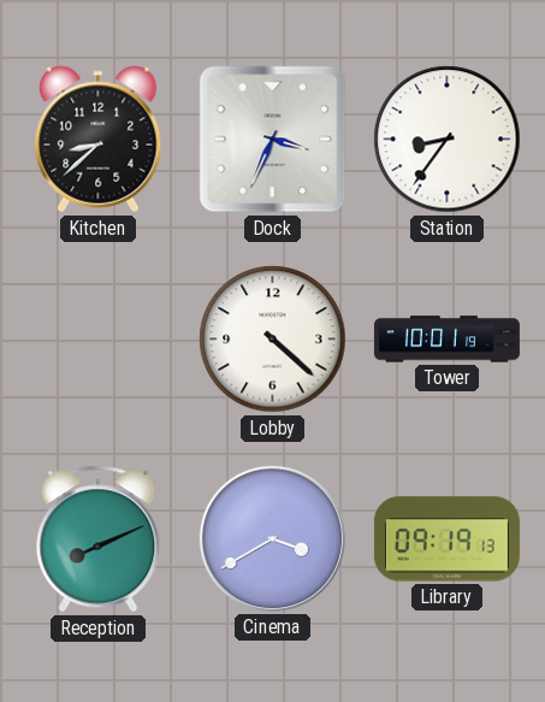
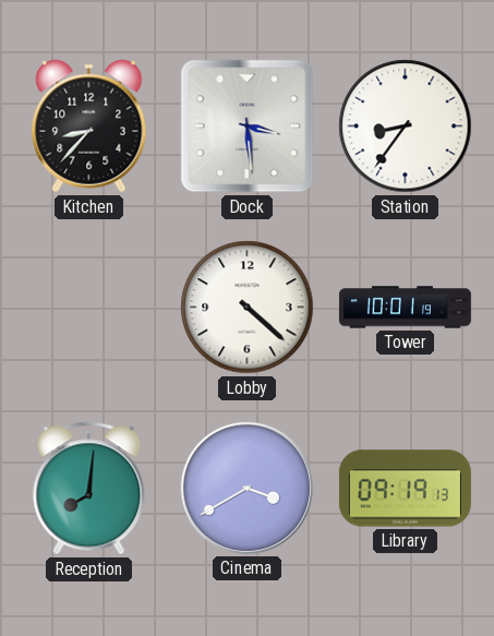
Kitchen: 8:38 -> 8:37
Dock: 3:34 -> 3:29
Reception: 8:11 -> 8:01
